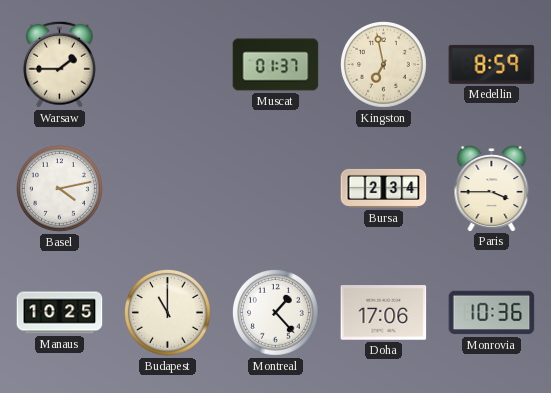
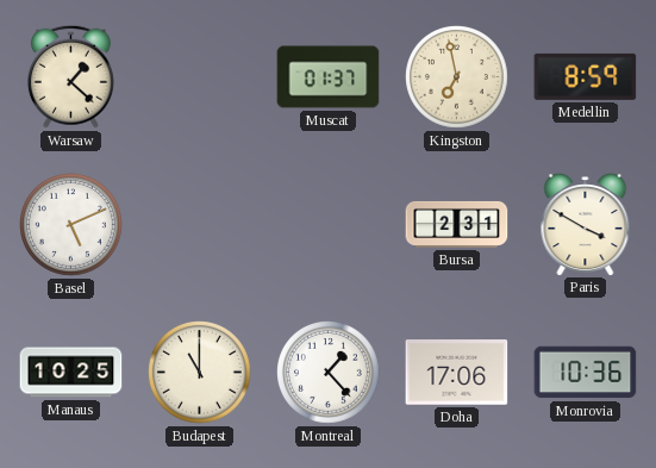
Warsaw: 1:45 -> 1:22
Basel: 4:13 -> 5:11
Bursa: 2:34 -> 2:31
Paris: 3:45 -> 3:50
